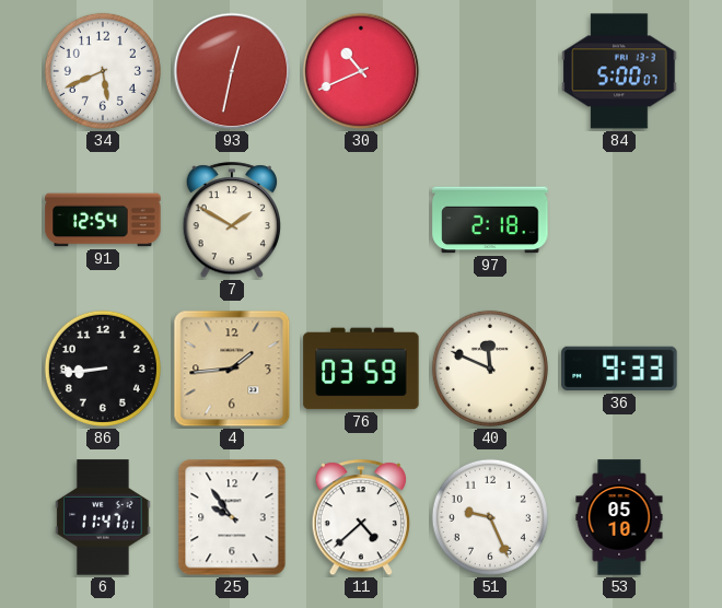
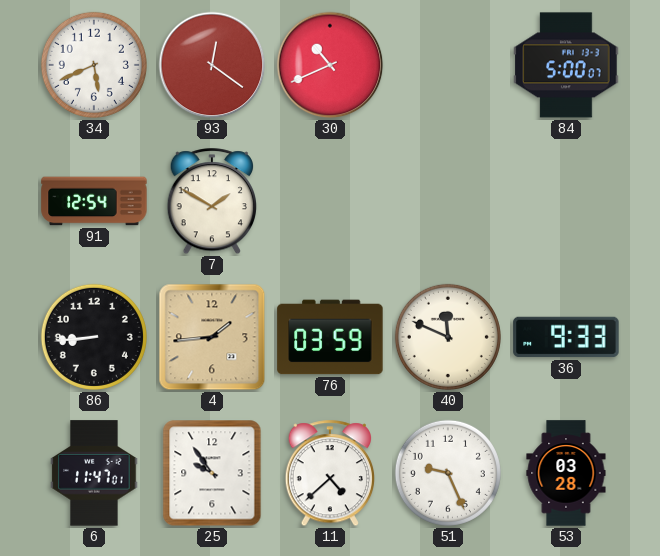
93: 12:32 -> 12:21
97: 2:18 -> none
53: 05:10 -> 03:28
